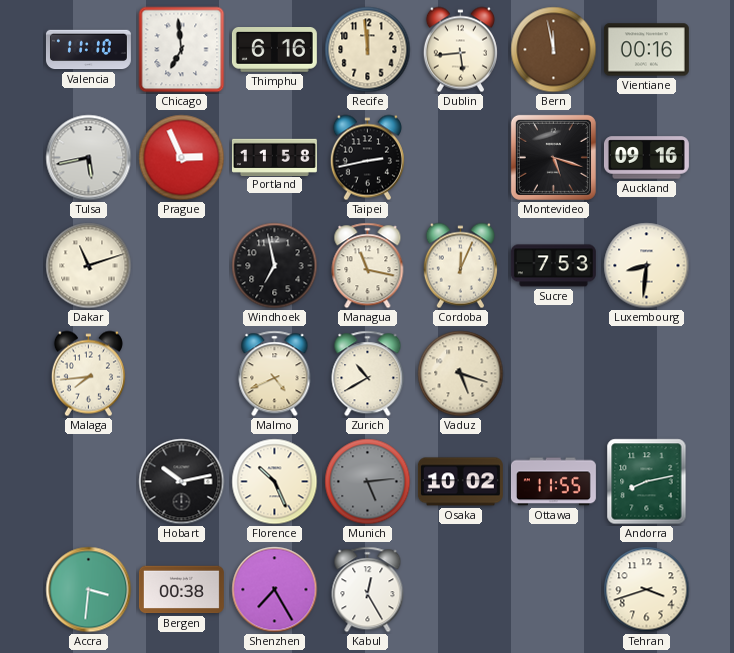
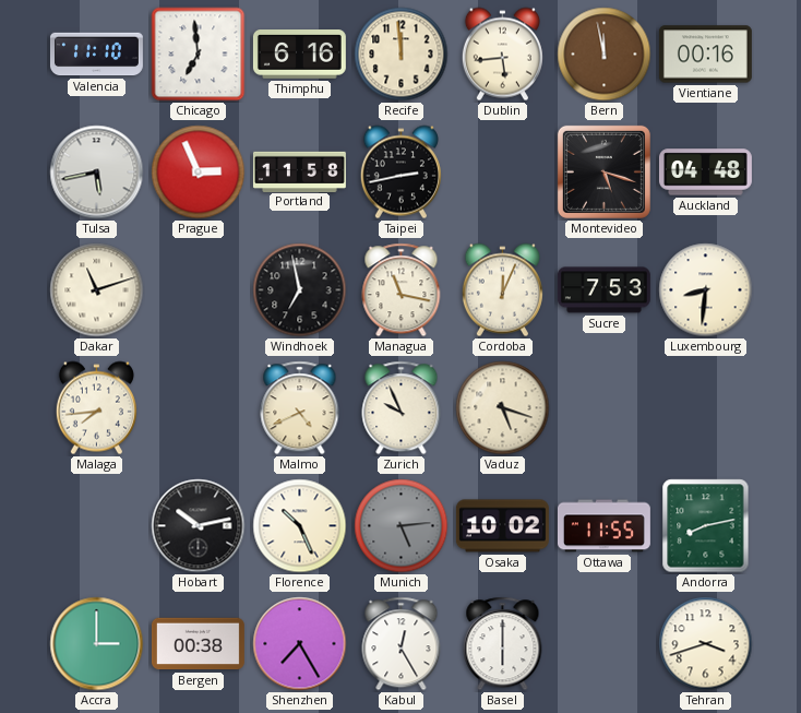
Auckland: 09:16 -> 04:48
Zurich: 10:40 -> 9:56
Accra: 3:31 -> 3:00
Basel: none -> 6:00
